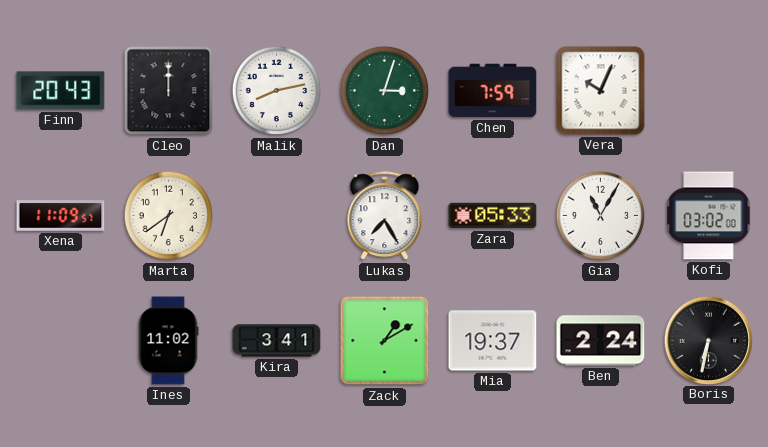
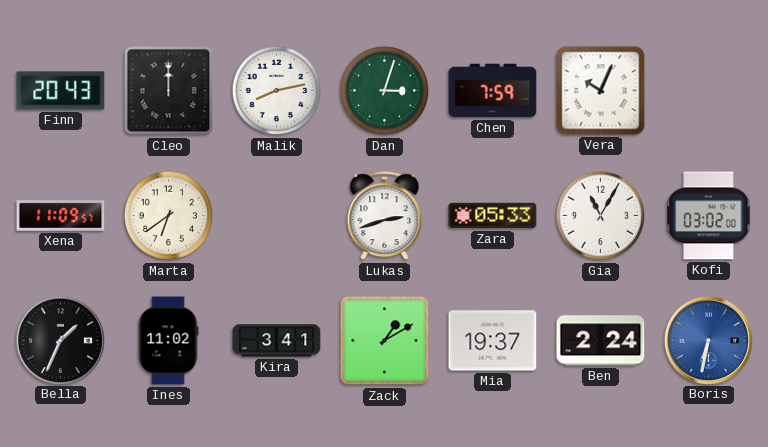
Lukas: 7:25 -> 2:42
Bella: none -> 1:34
Boris dial: black -> blue
